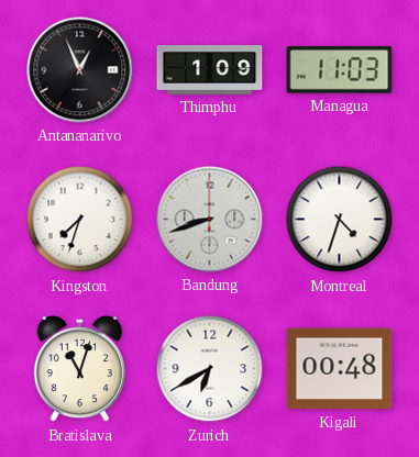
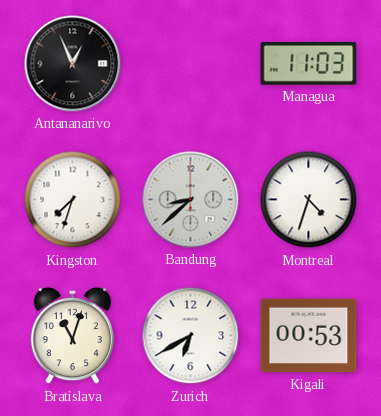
Thimphu: 1:09 -> none
Bandung: 8:42 -> 8:38
Kigali: 00:48 -> 00:53
